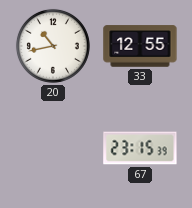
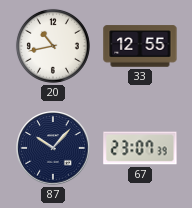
87: none -> 10:07
67: 23:15 -> 23:07
